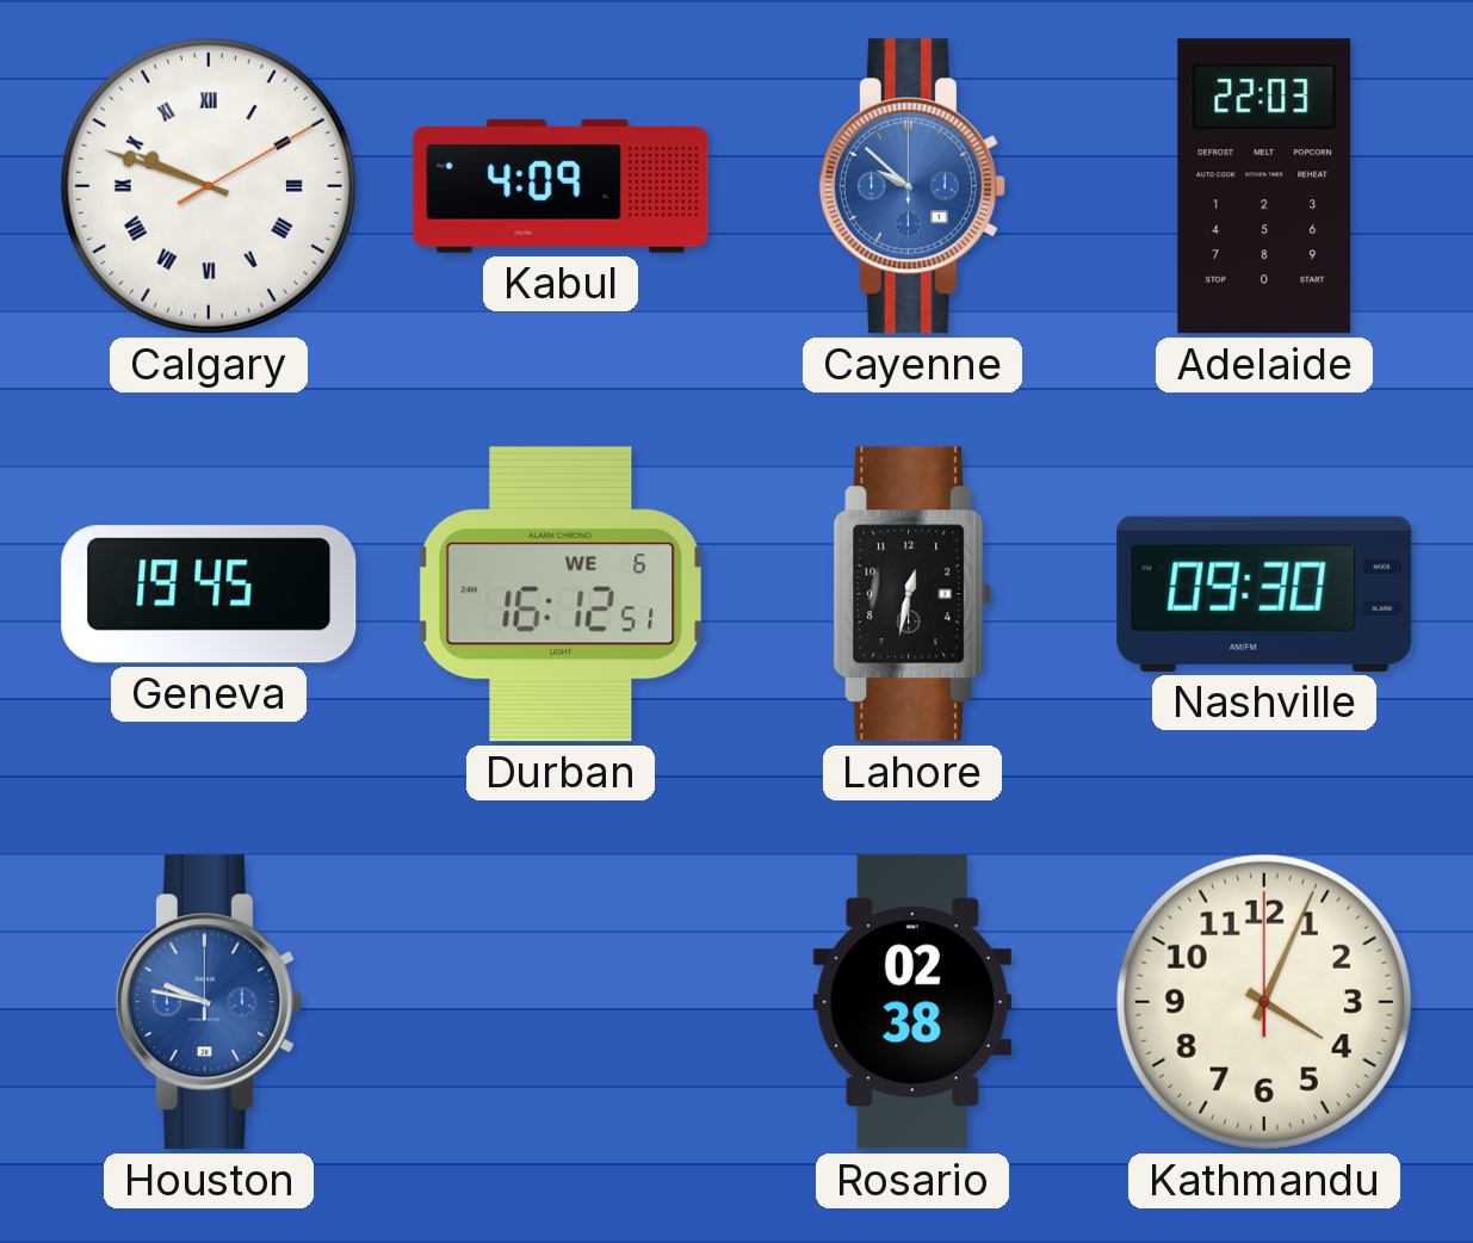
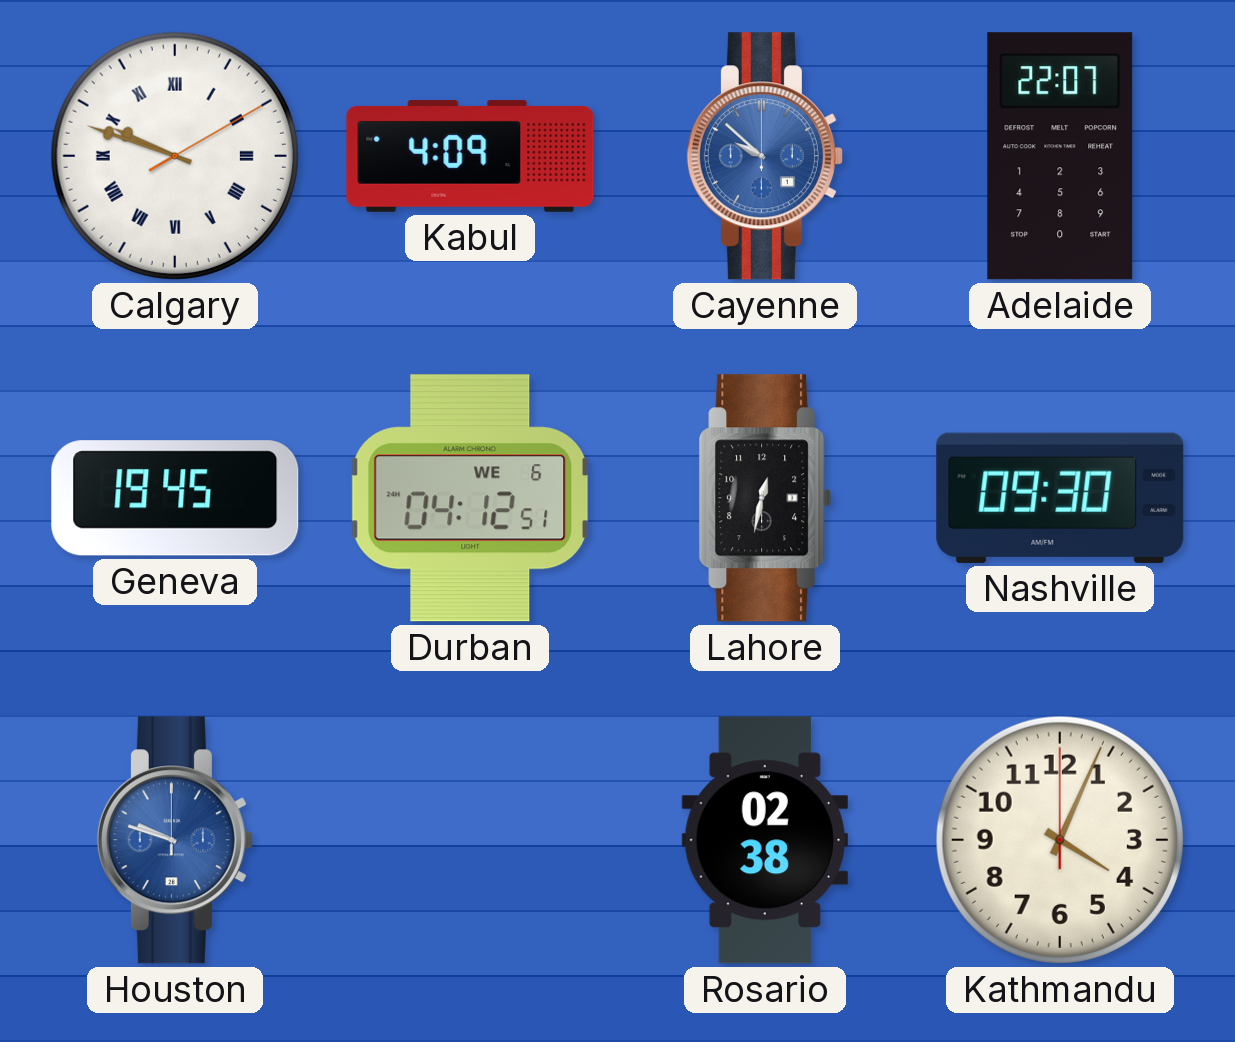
Adelaide: 22:03 -> 22:07
Durban: 16:12 -> 04:12
Houston: 9:47 -> 9:48
